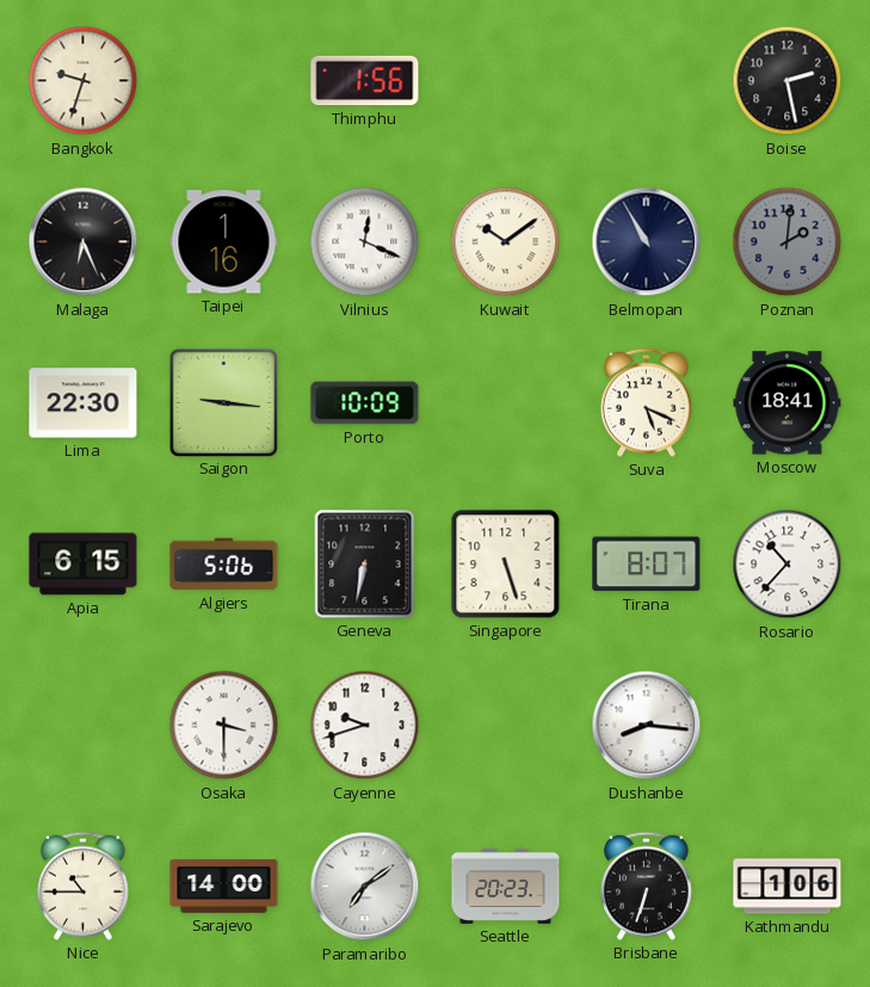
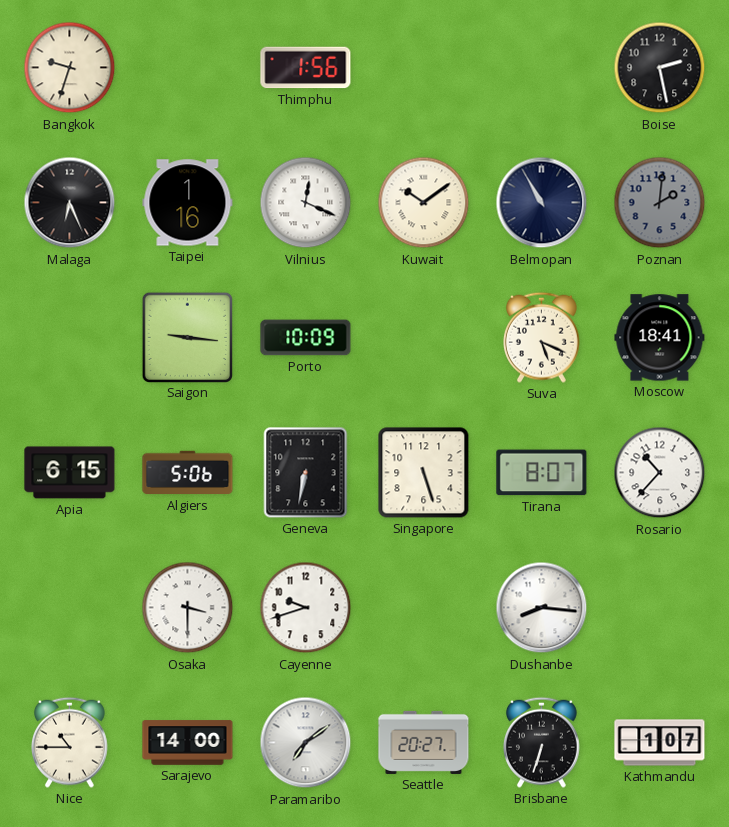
Lima: 22:30 -> none
Seattle: 20:23 -> 20:27
Kathmandu: 1:06 -> 1:07
